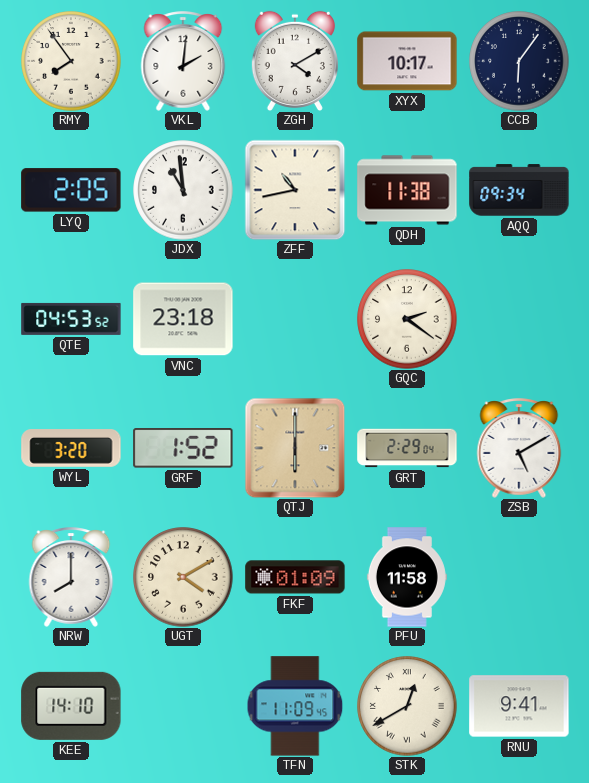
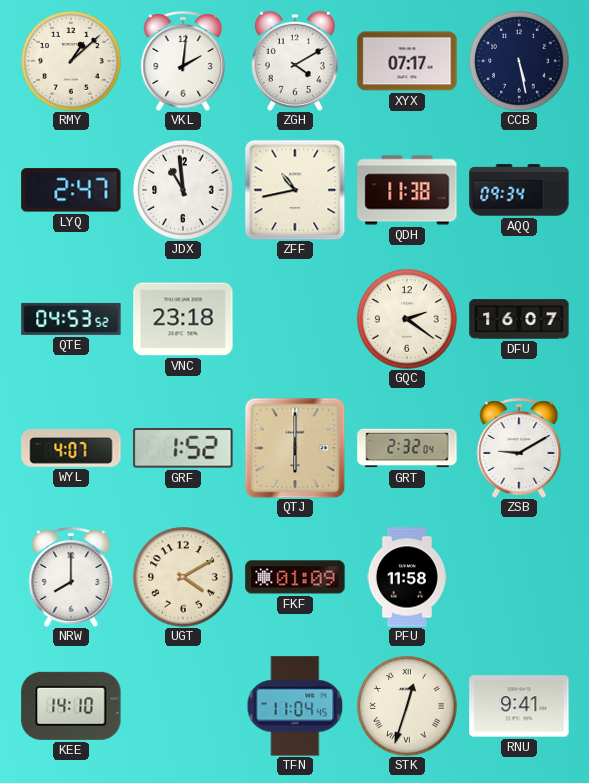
RMY: 7:54 -> 1:08
XYX: 10:17 -> 07:17
CCB: 6:06 -> 5:28
LYQ: 2:05 -> 2:47
DFU: none -> 16:07
WYL: 3:20 -> 4:07
GRT: 2:29 -> 2:32
ZSB: 5:10 -> 9:10
TFN: 11:09 -> 11:04
STK: 12:40 -> 12:33
